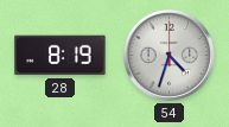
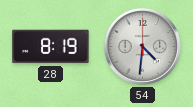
54: 4:33 -> 4:31
